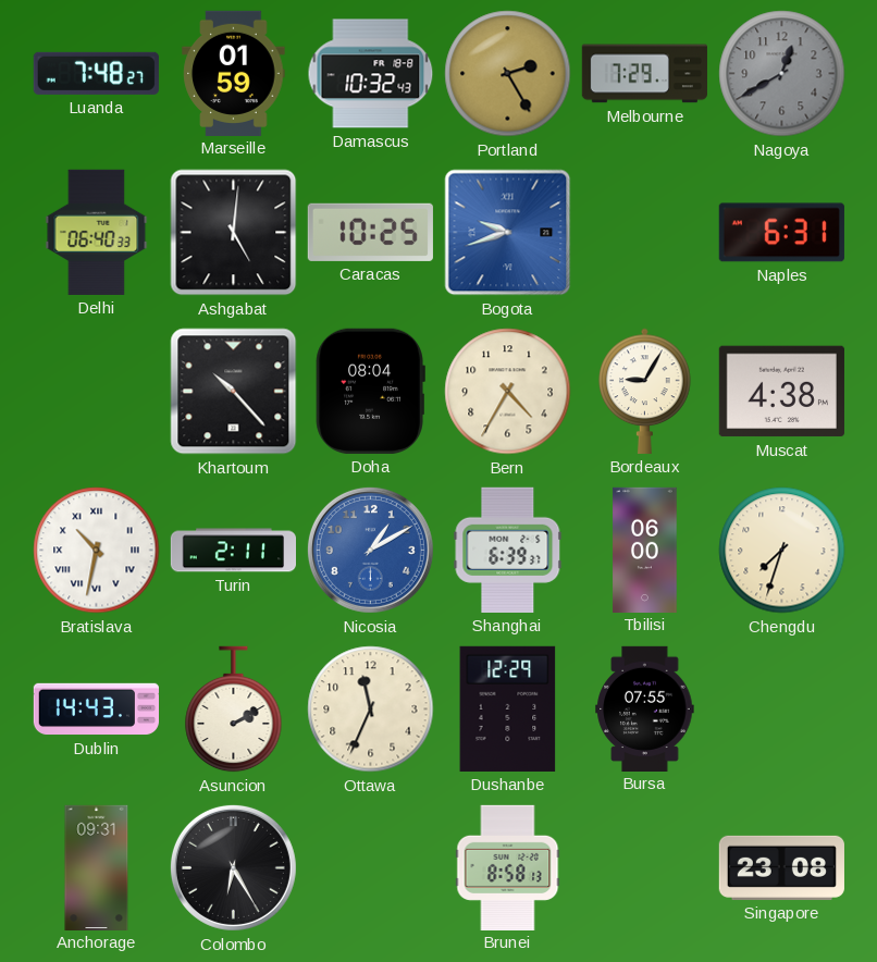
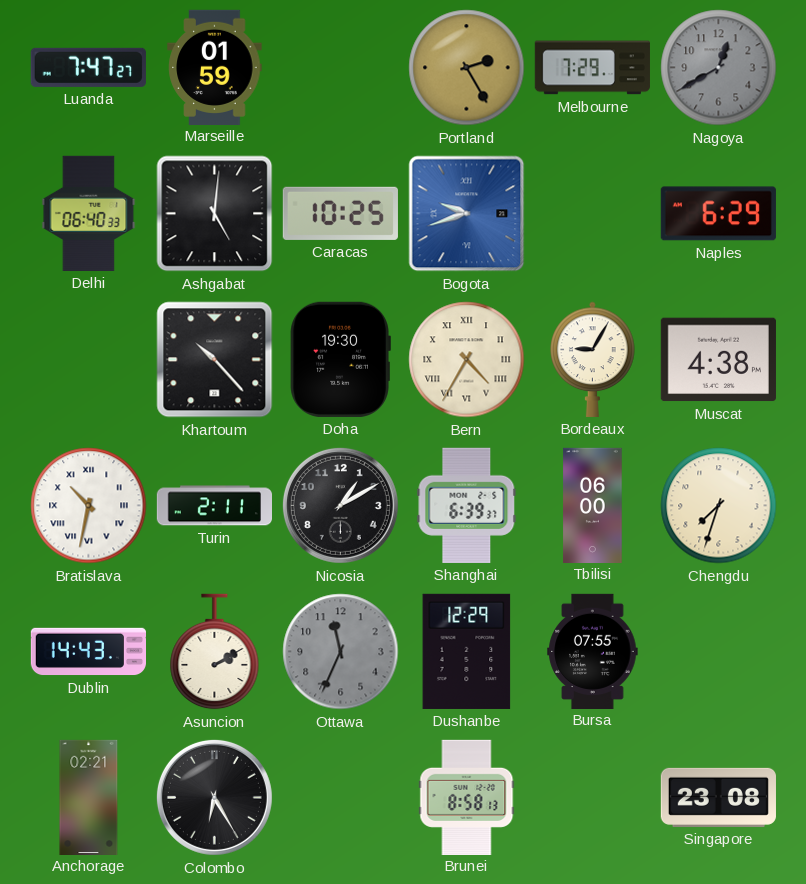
Luanda: 7:48 -> 7:47
Damascus: 10:32 -> none
Naples: 6:31 -> 6:29
Doha: 08:04 -> 19:30
Bern numerals: Arabic -> Roman
Nicosia dial: blue -> black
Ottawa dial: cream -> grey
Anchorage: 09:31 -> 02:21
